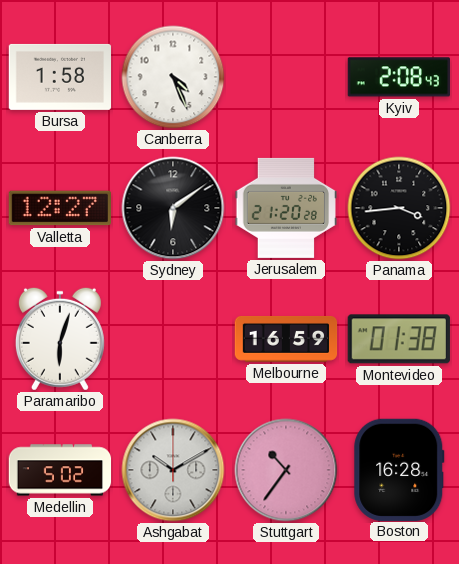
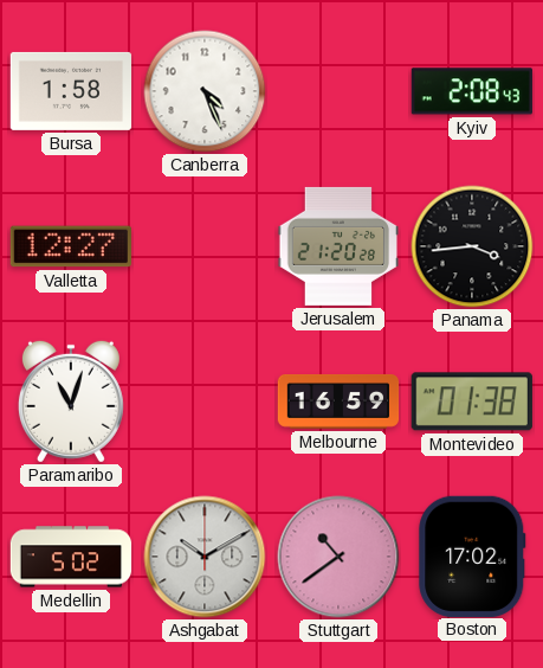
Sydney: 6:09 -> none
Paramaribo: 6:03 -> 11:03
Stuttgart: 10:36 -> 10:39
Boston: 16:28 -> 17:02
